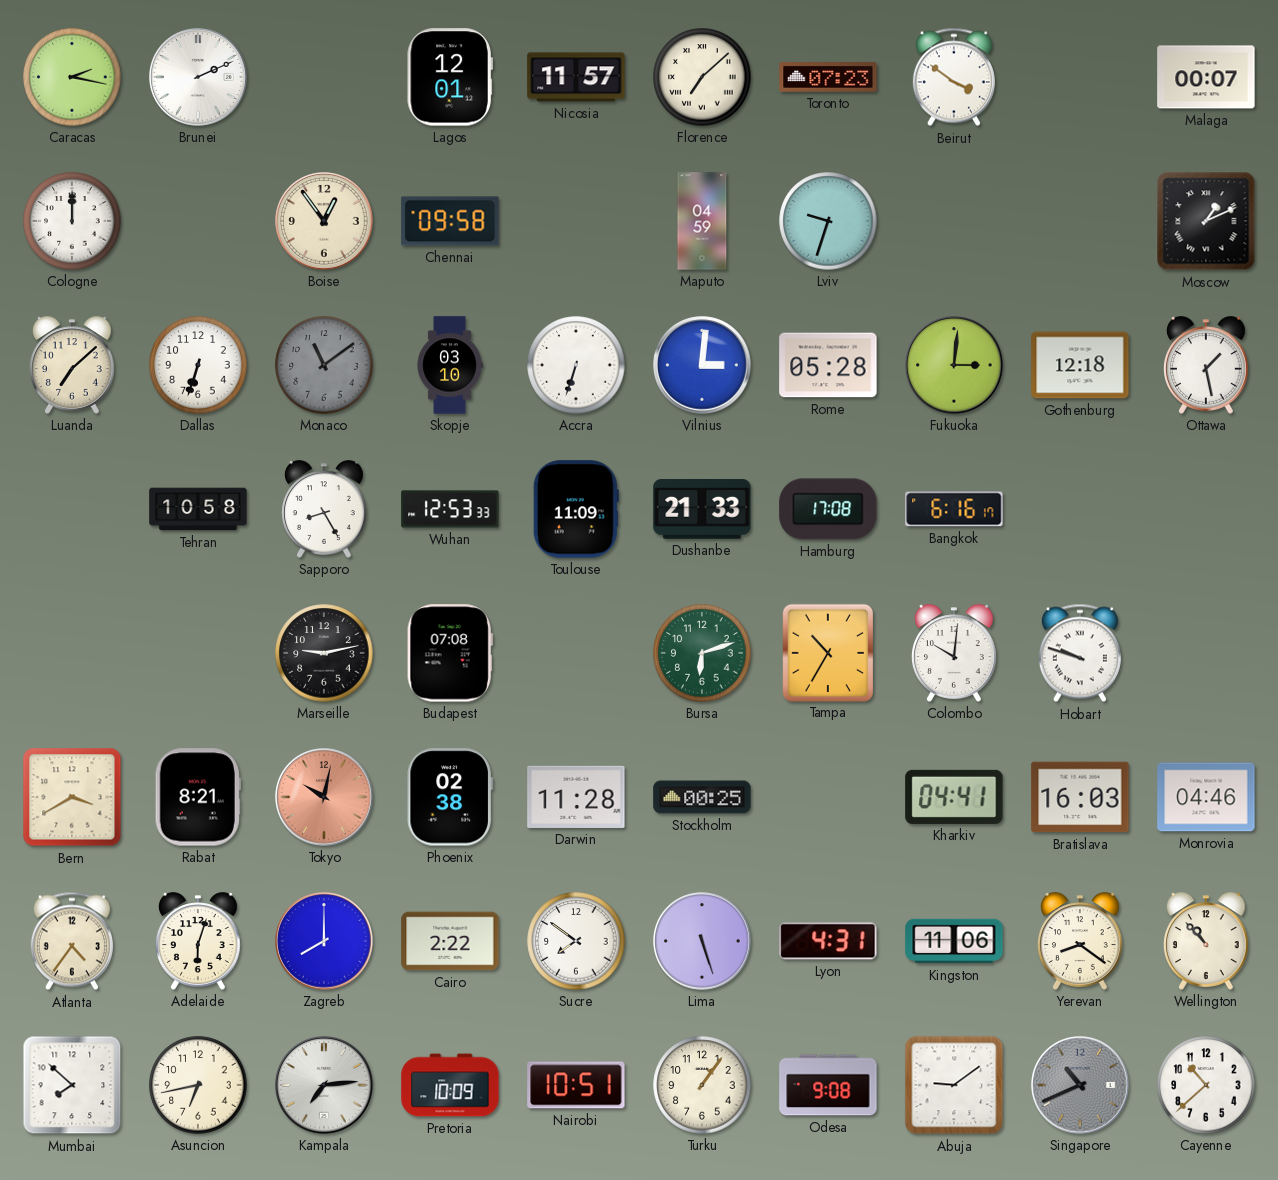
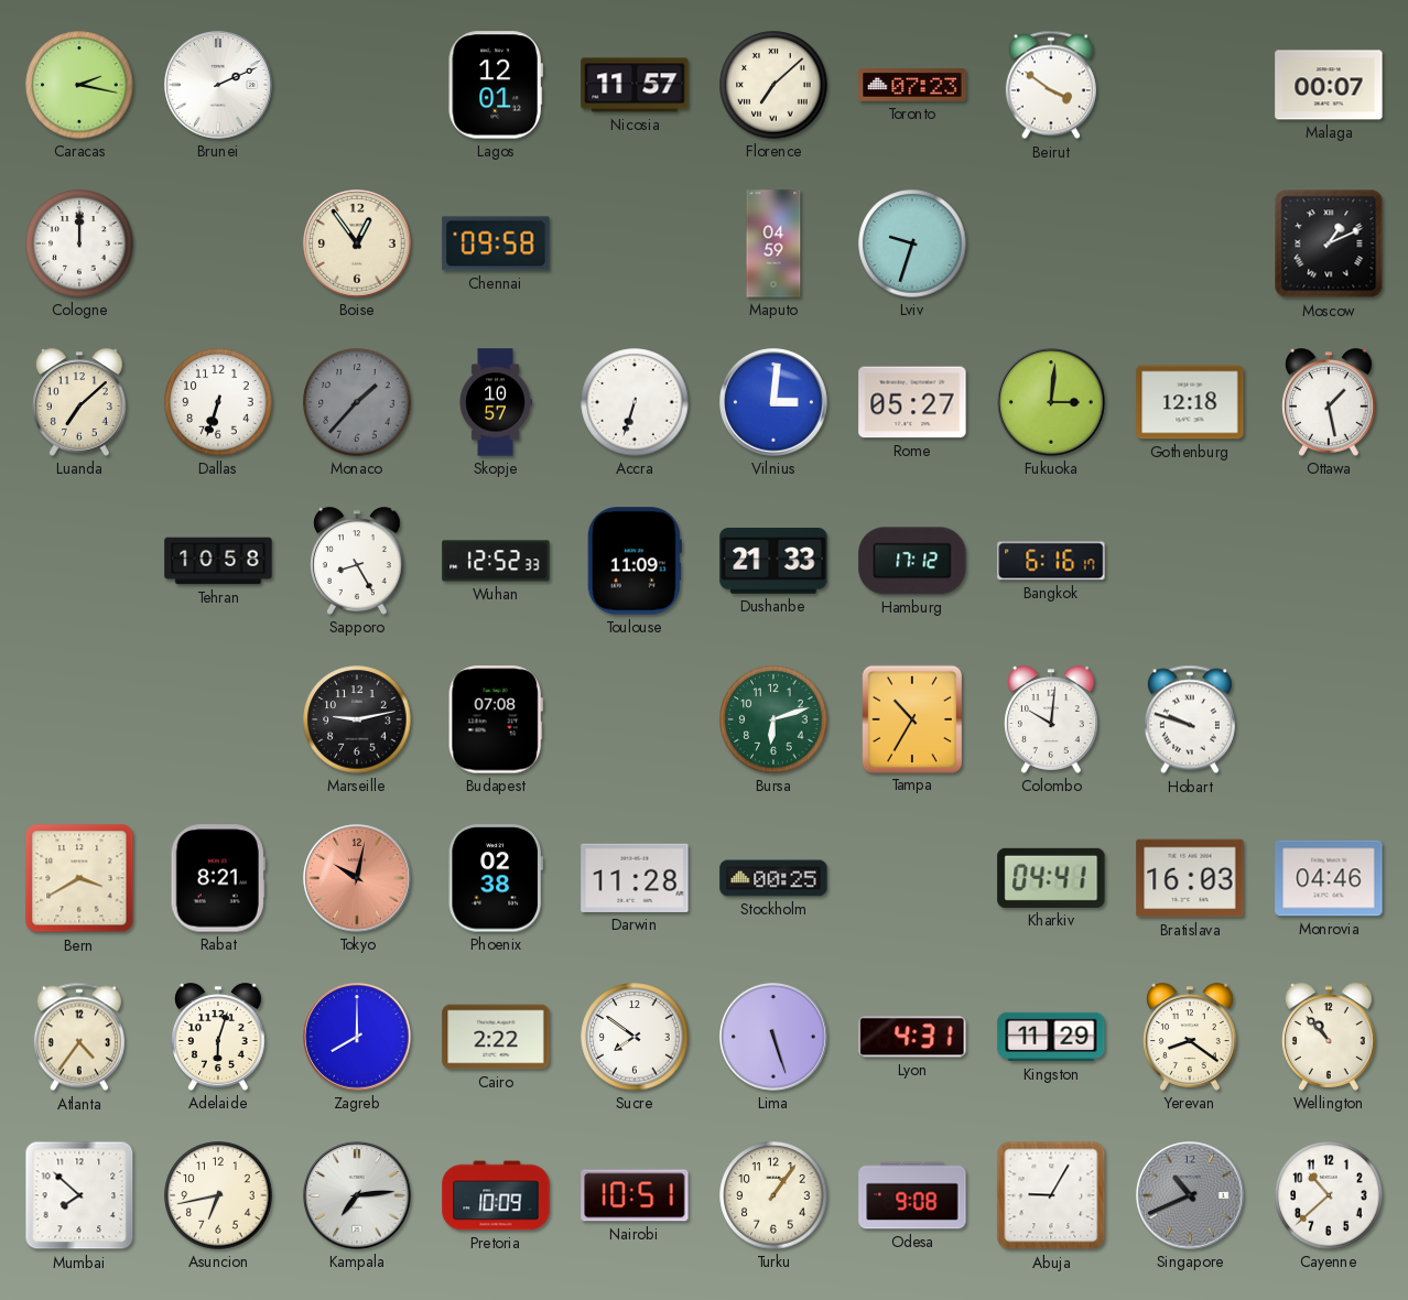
Monaco: 11:09 -> 1:37
Skopje: 03:10 -> 10:57
Rome: 05:28 -> 05:27
Wuhan: 12:53 -> 12:52
Hamburg: 17:08 -> 17:12
Kingston: 11:06 -> 11:29
Abuja: 9:09 -> 9:05
